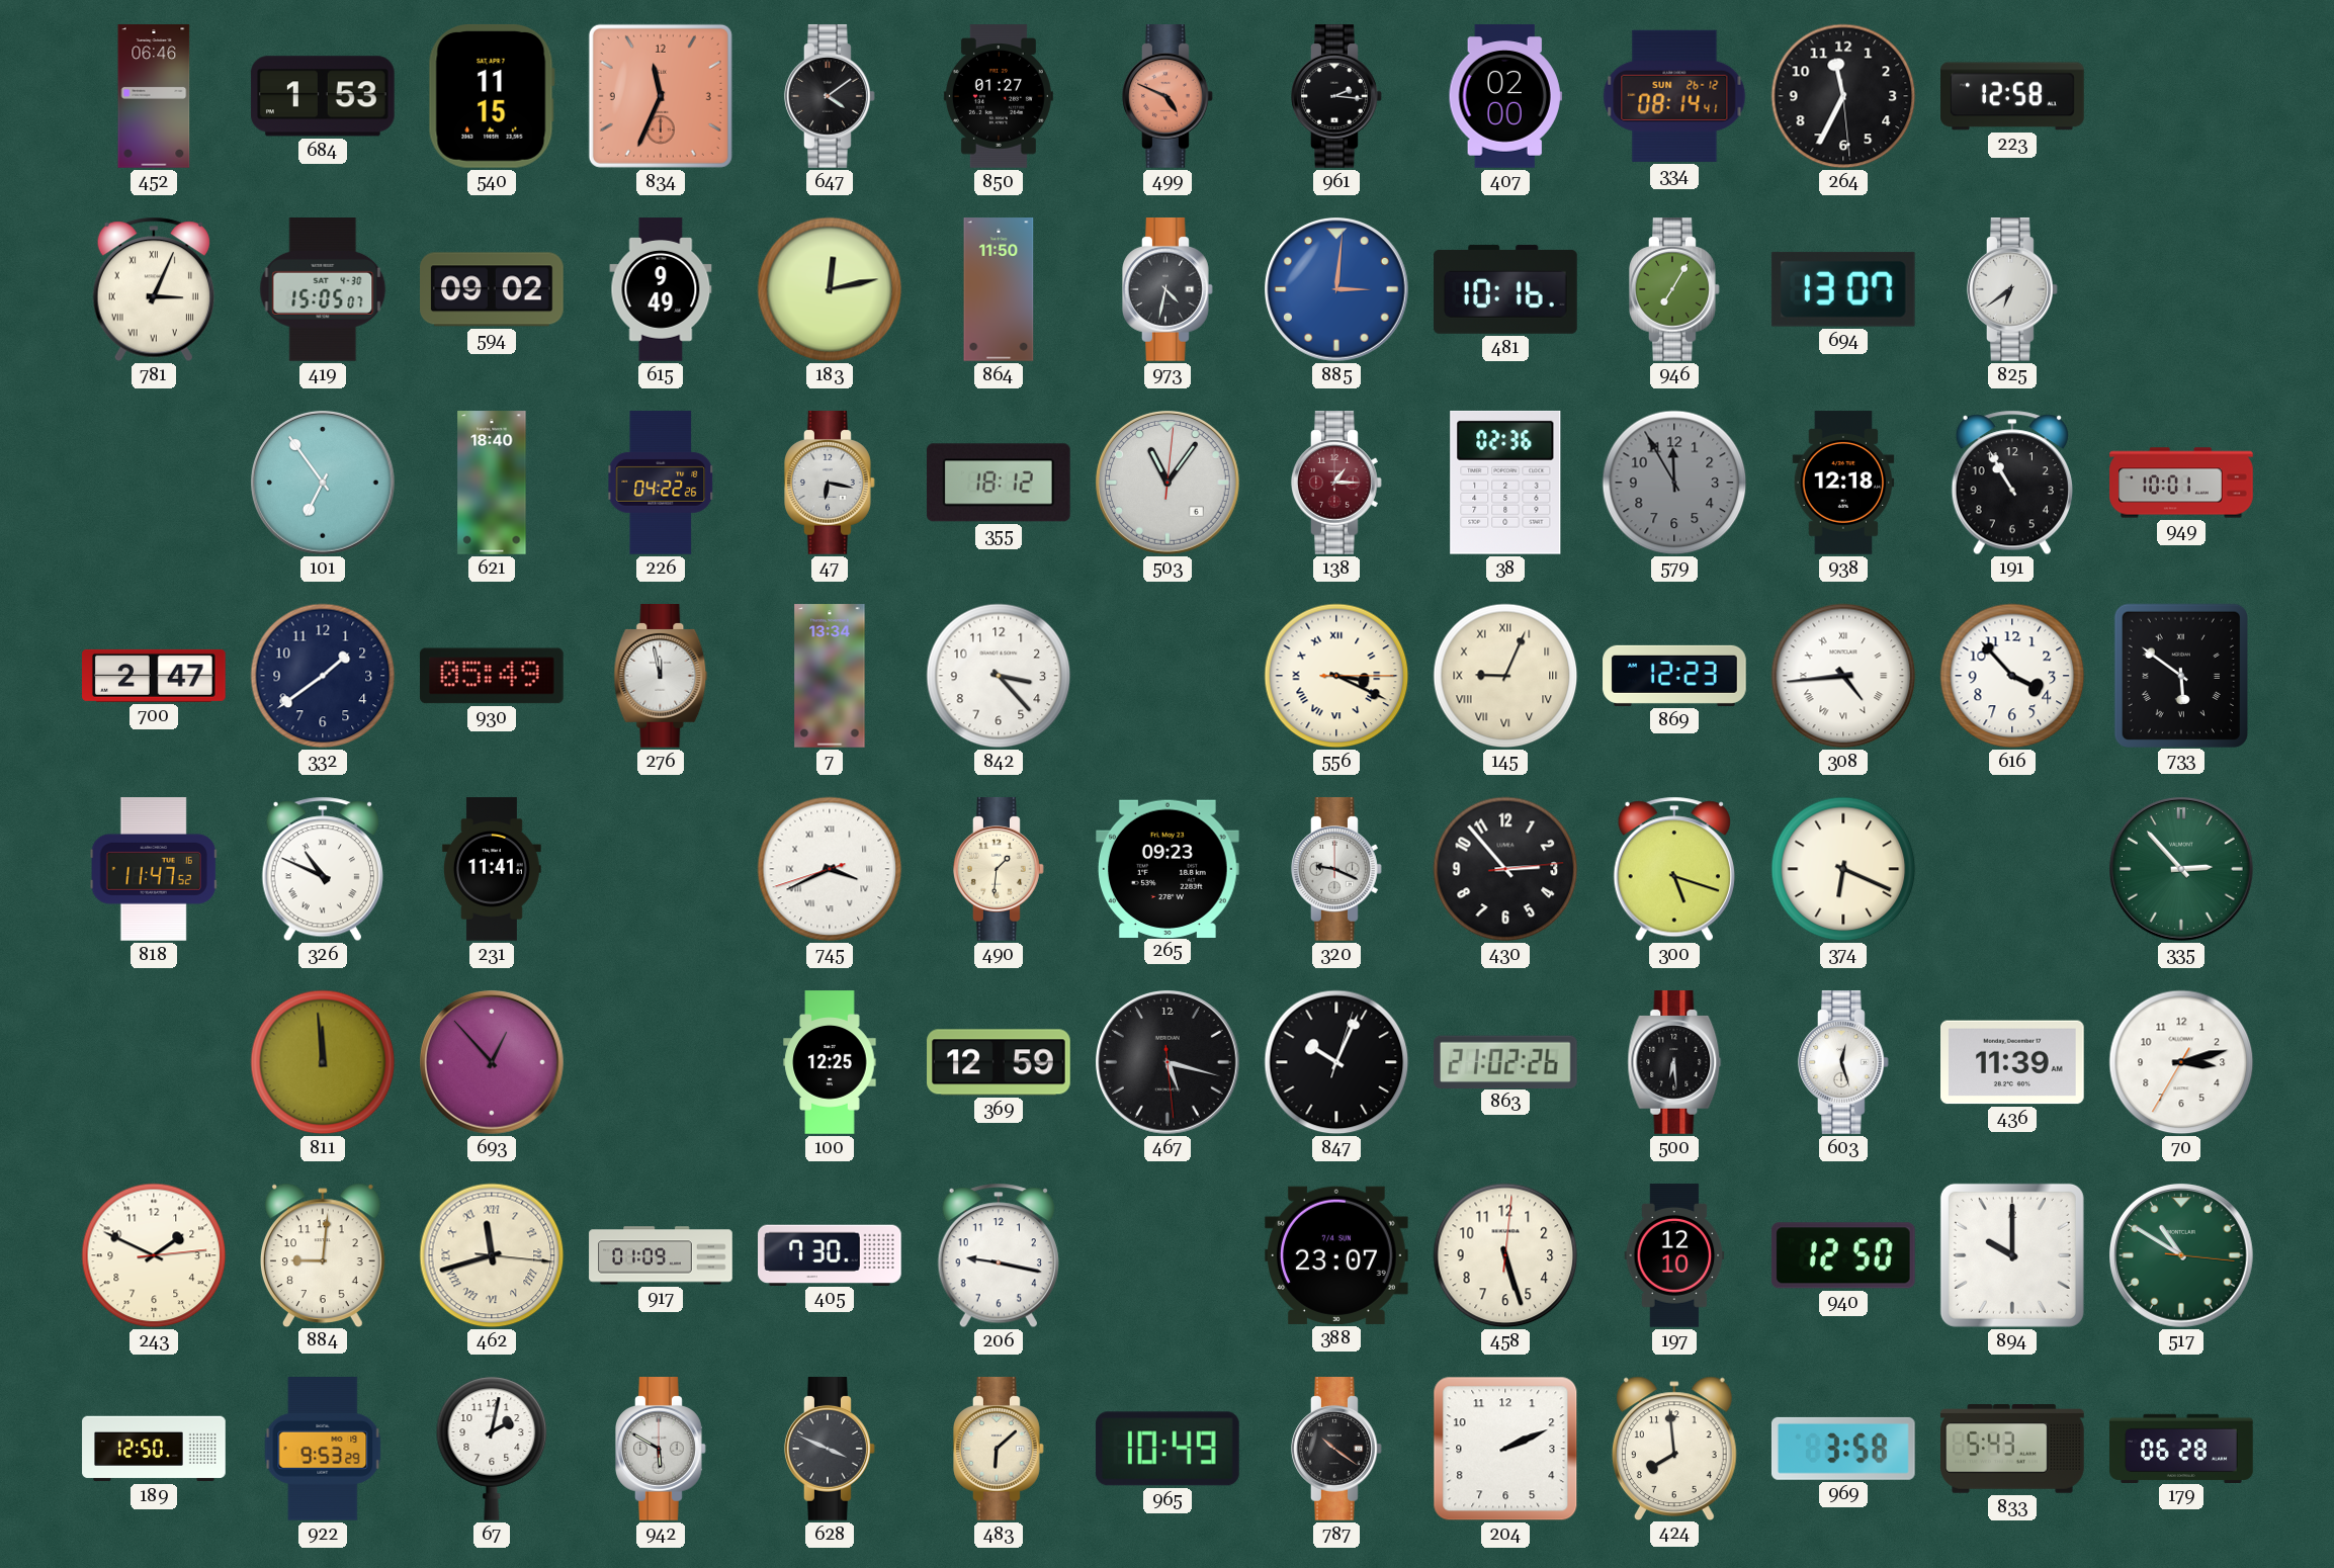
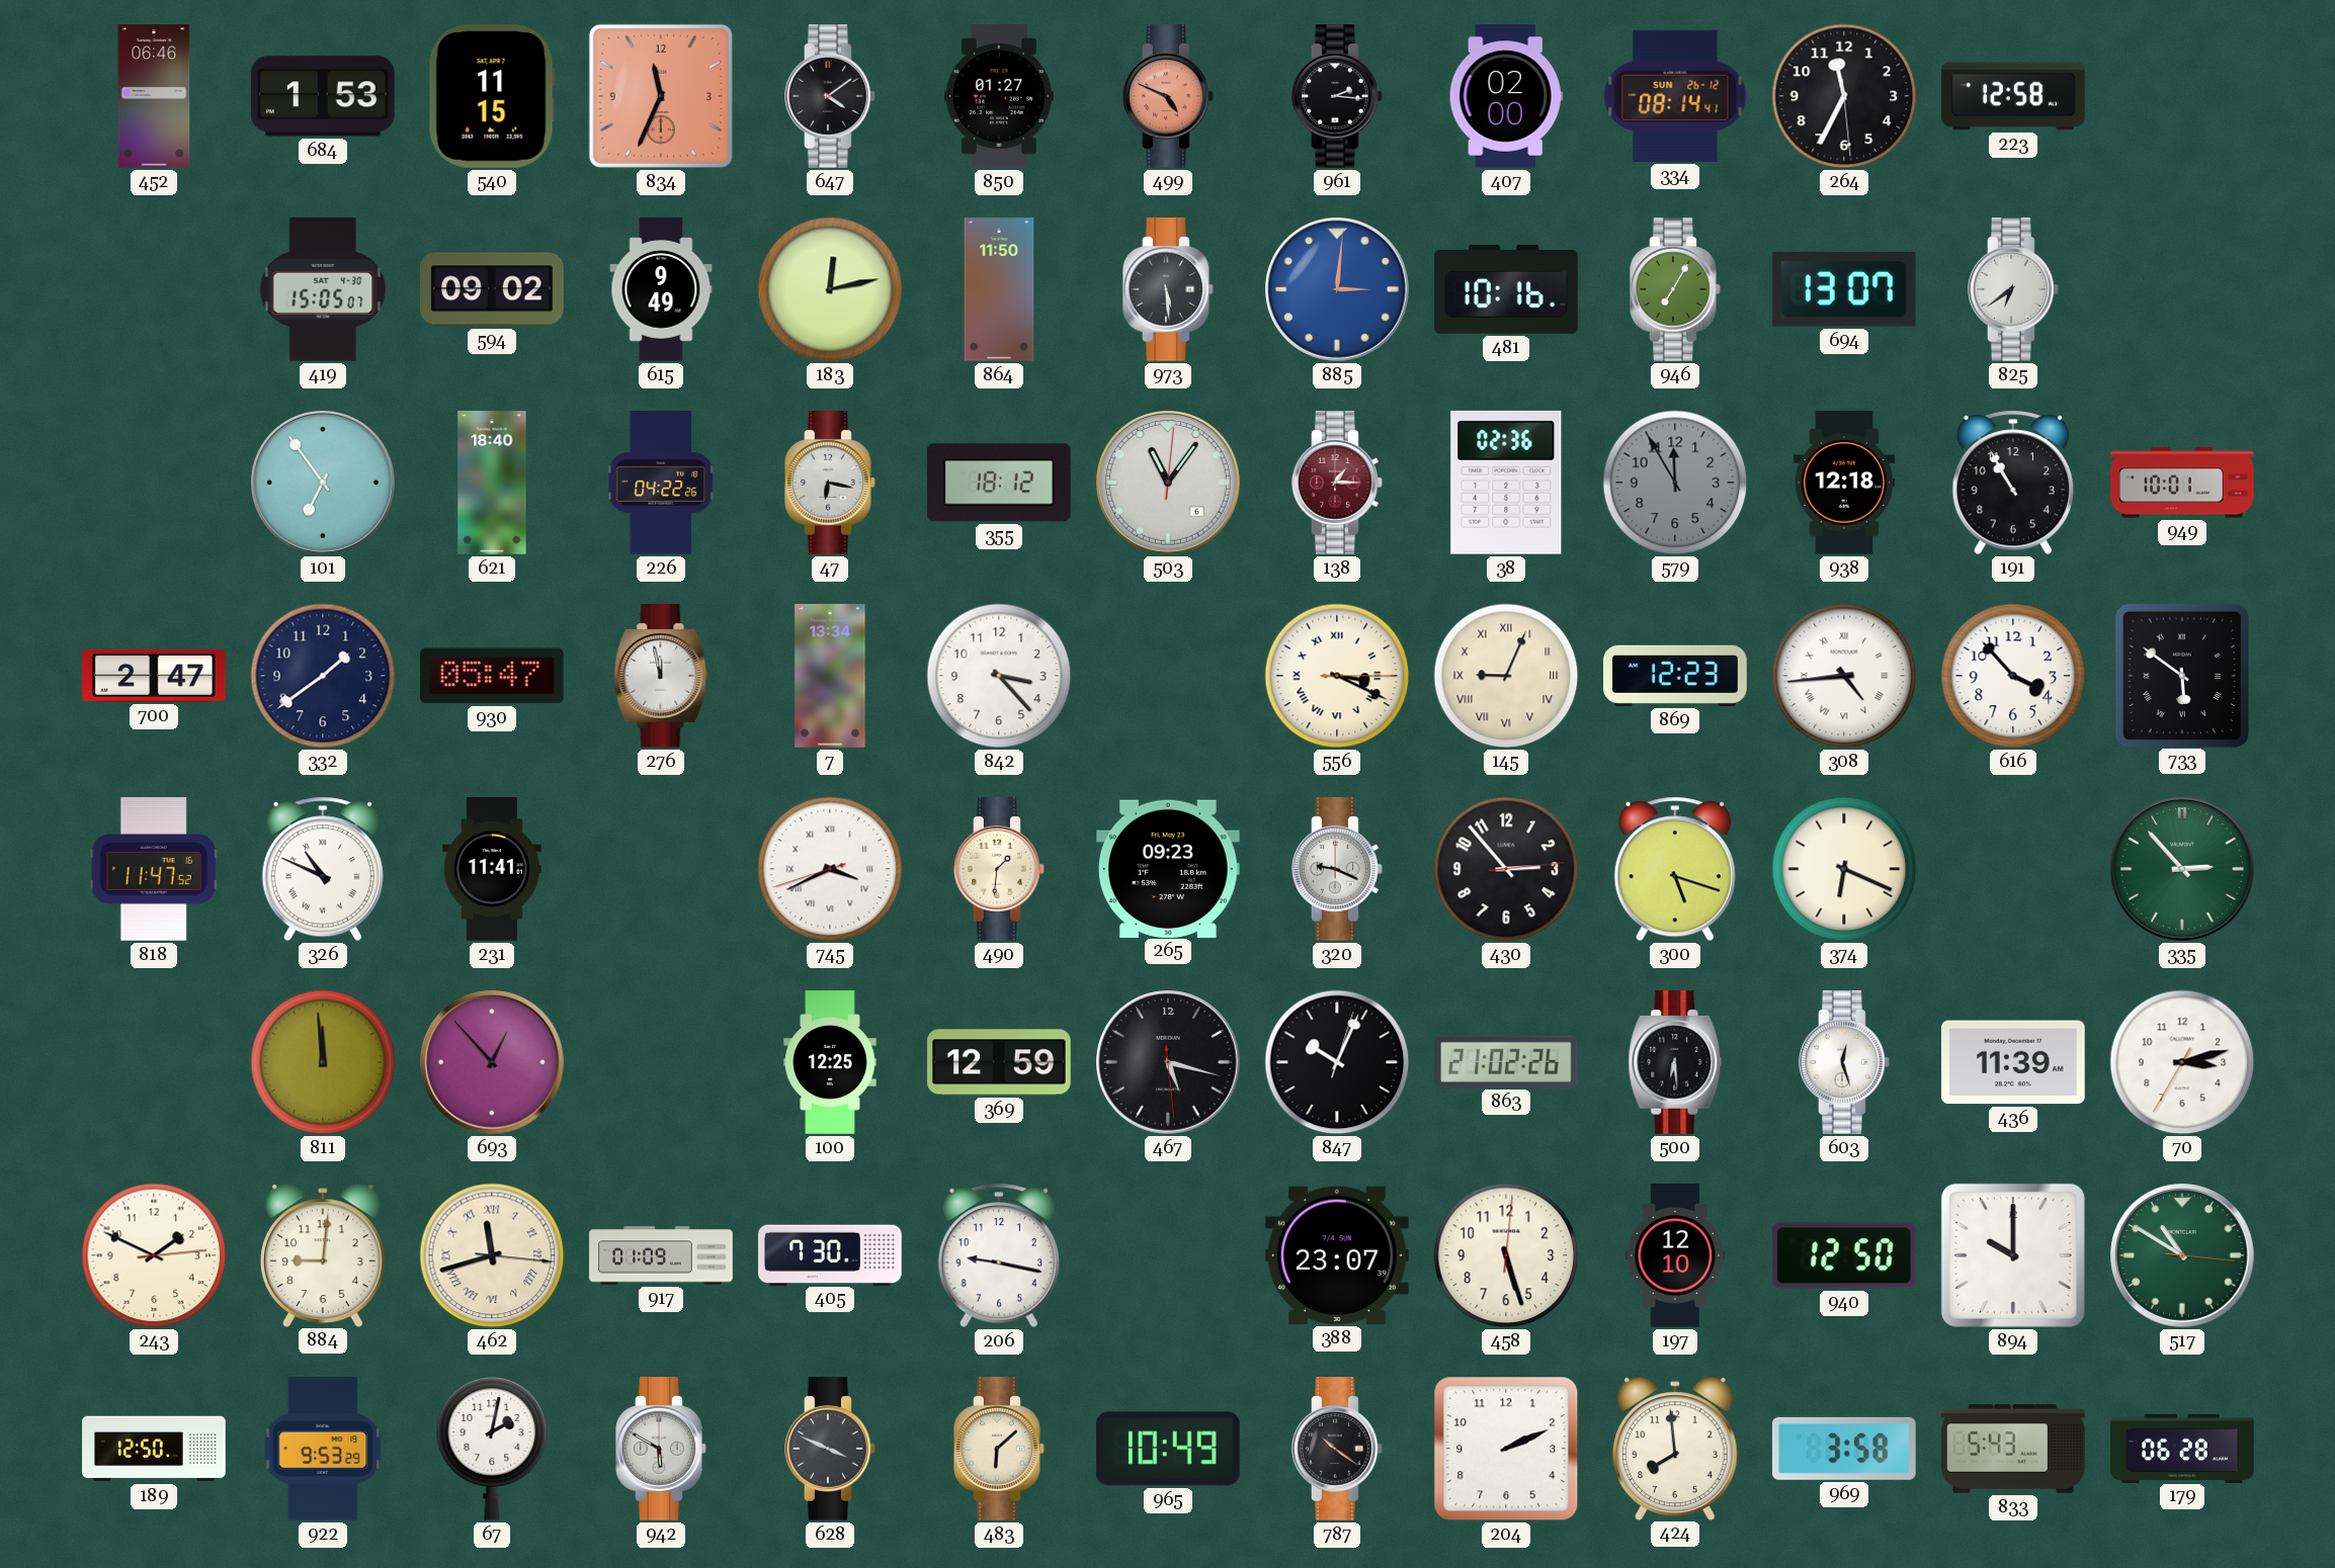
781: 3:04 -> none
973: 4:32 -> 5:29
930: 05:49 -> 05:47
